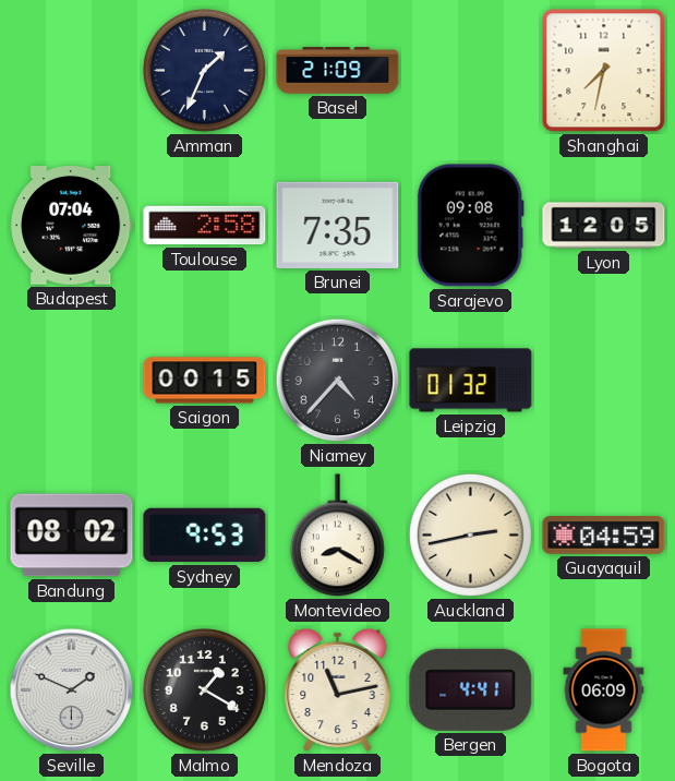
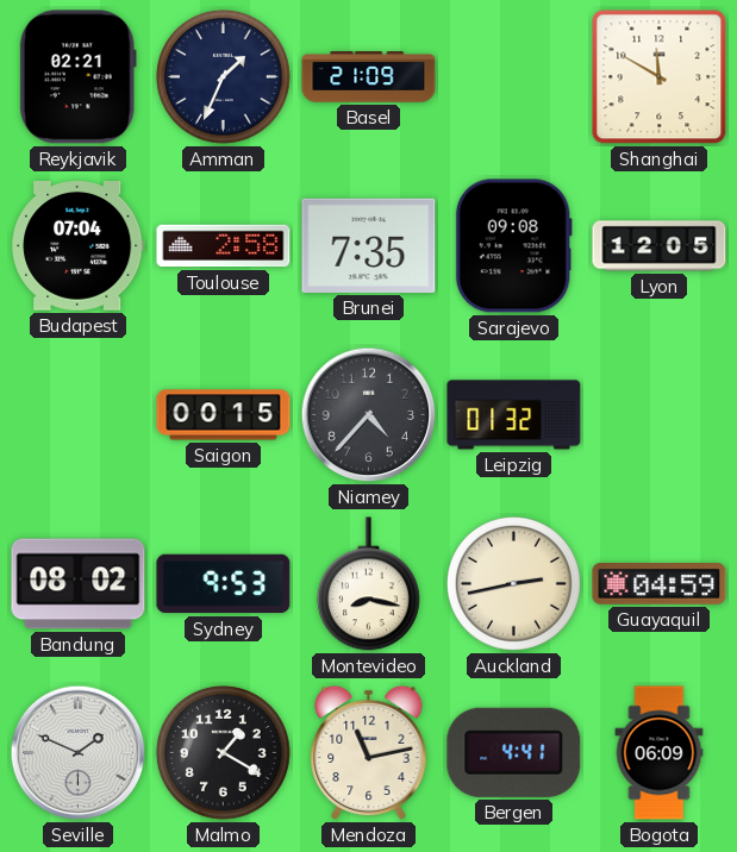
Reykjavik: none -> 02:21
Shanghai: 7:32 -> 11:50
Montevideo: 8:20 -> 8:17
